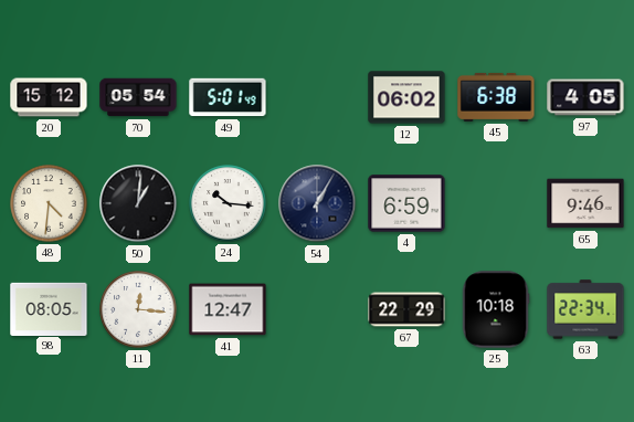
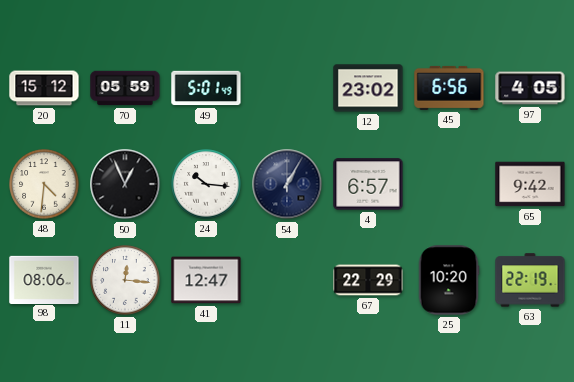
70: 05:54 -> 05:59
12: 06:02 -> 23:02
45: 6:38 -> 6:56
50: 1:01 -> 12:56
4: 6:59 -> 6:57
65: 9:46 -> 9:42
98: 08:05 -> 08:06
25: 10:18 -> 10:20
63: 22:34 -> 22:19
